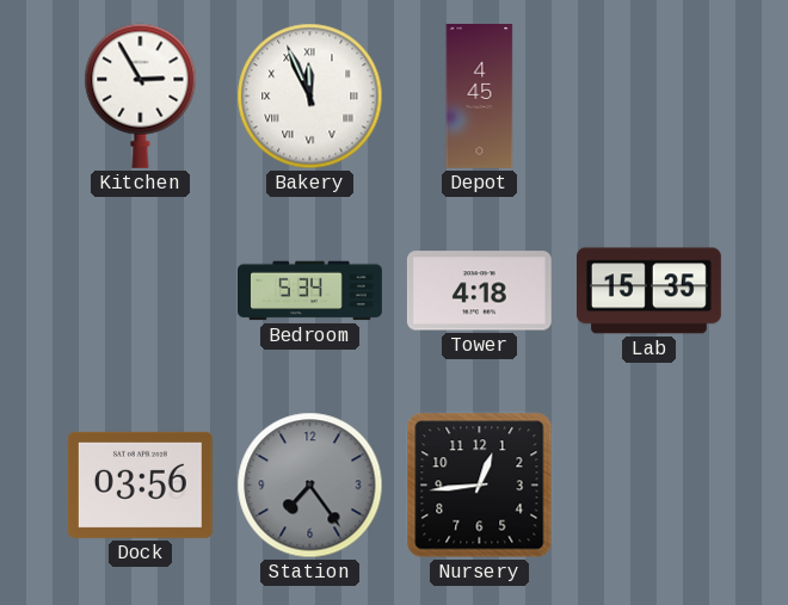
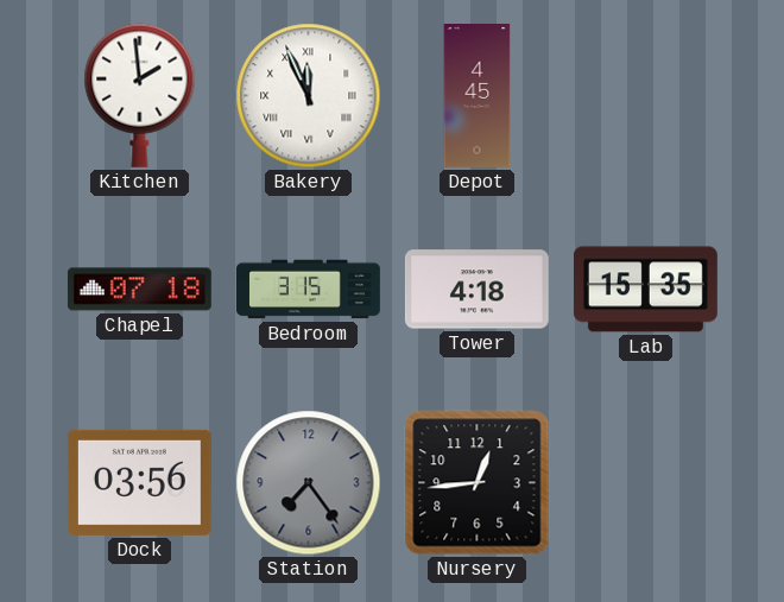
Kitchen: 2:55 -> 1:59
Chapel: none -> 07:18
Bedroom: 5:34 -> 3:15
